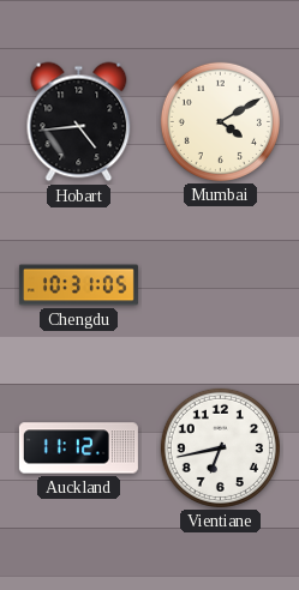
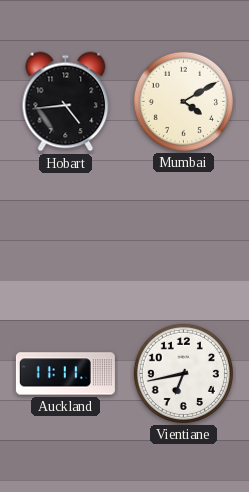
Chengdu: 10:31 -> none
Auckland: 11:12 -> 11:11
